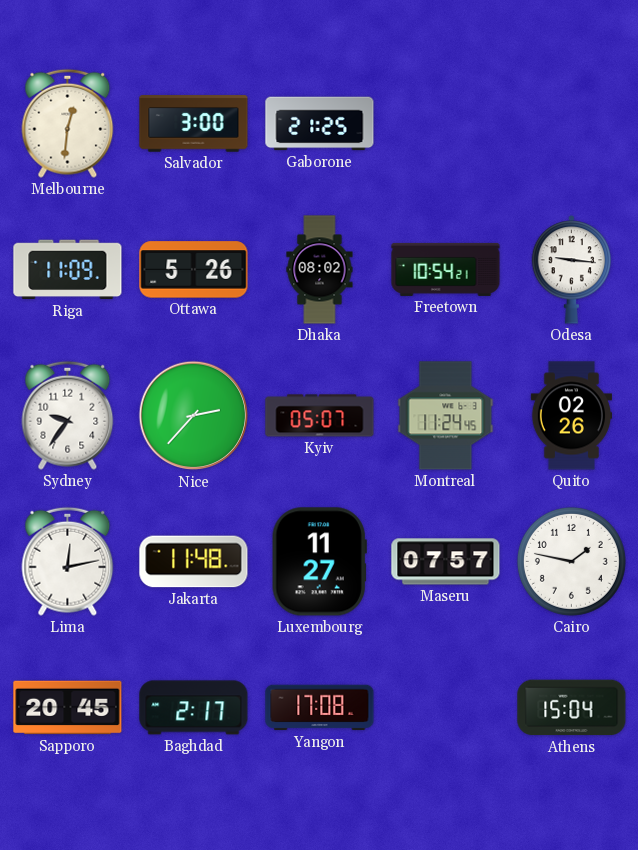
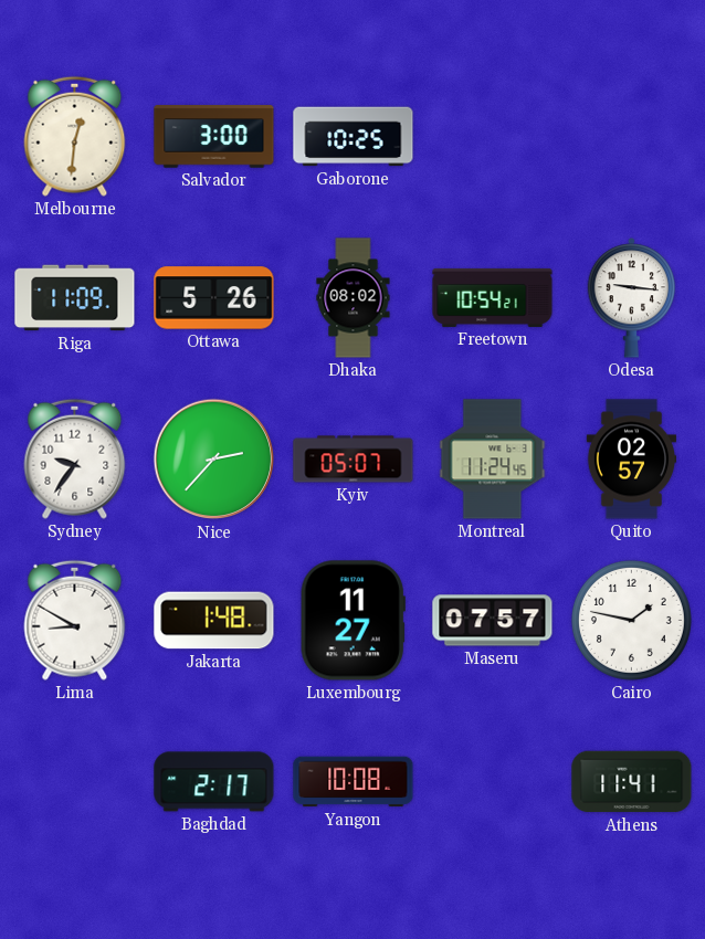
Gaborone: 21:25 -> 10:25
Quito: 02:26 -> 02:57
Lima: 12:13 -> 8:50
Jakarta: 11:48 -> 1:48
Sapporo: 20:45 -> none
Yangon: 17:08 -> 10:08
Athens: 15:04 -> 11:41
